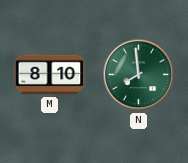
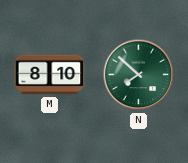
N: 7:59 -> 7:52
